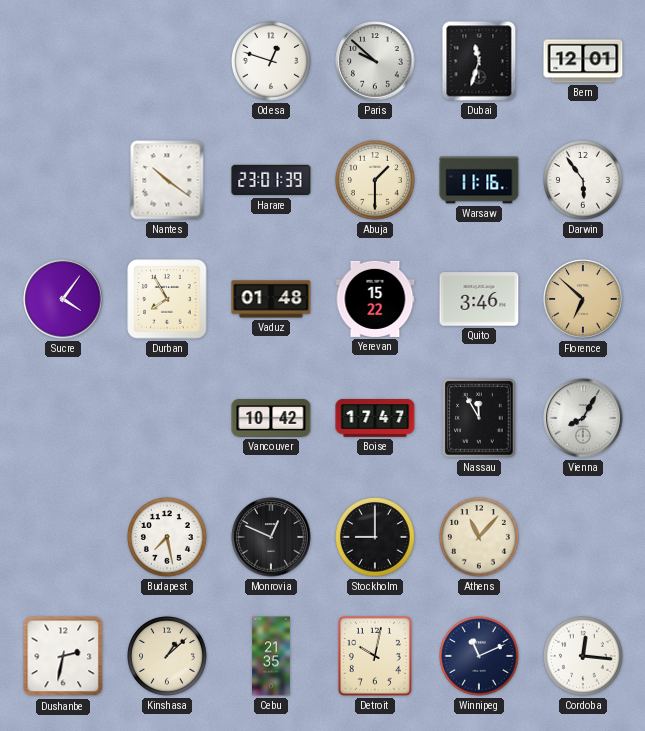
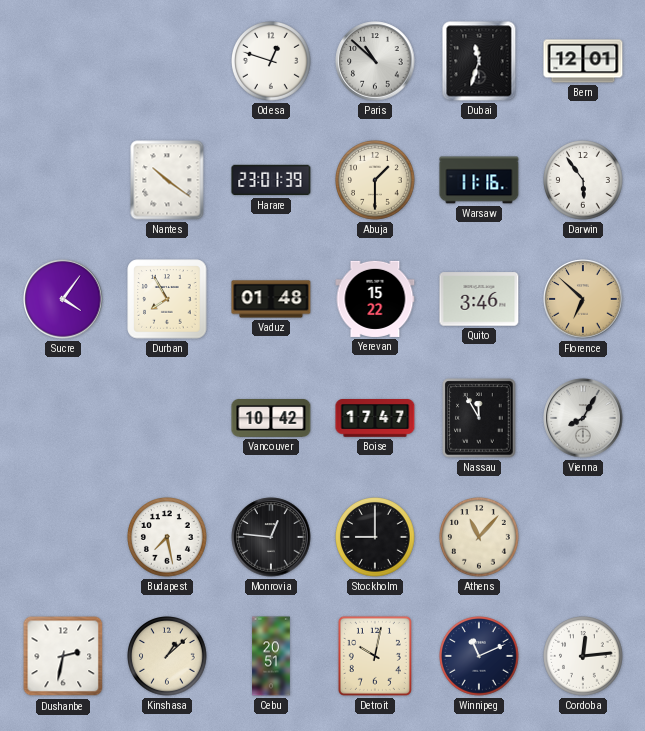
Paris: 9:52 -> 10:52
Monrovia: 12:49 -> 12:46
Cebu: 21:35 -> 20:51
Cordoba: 12:16 -> 12:14
